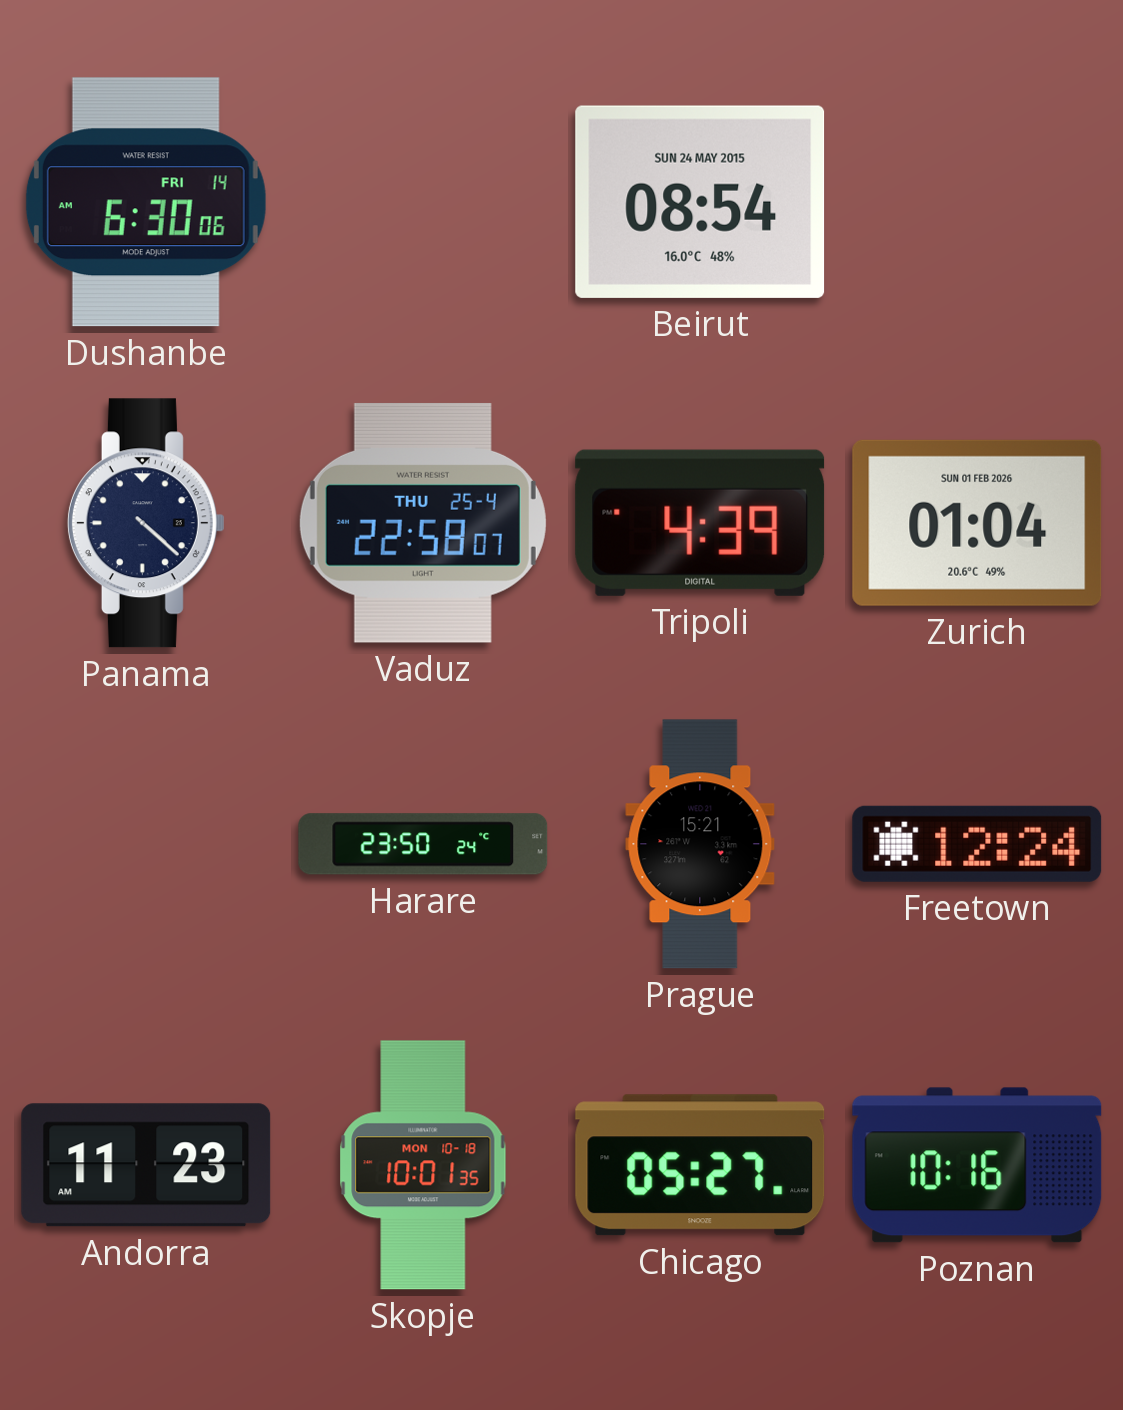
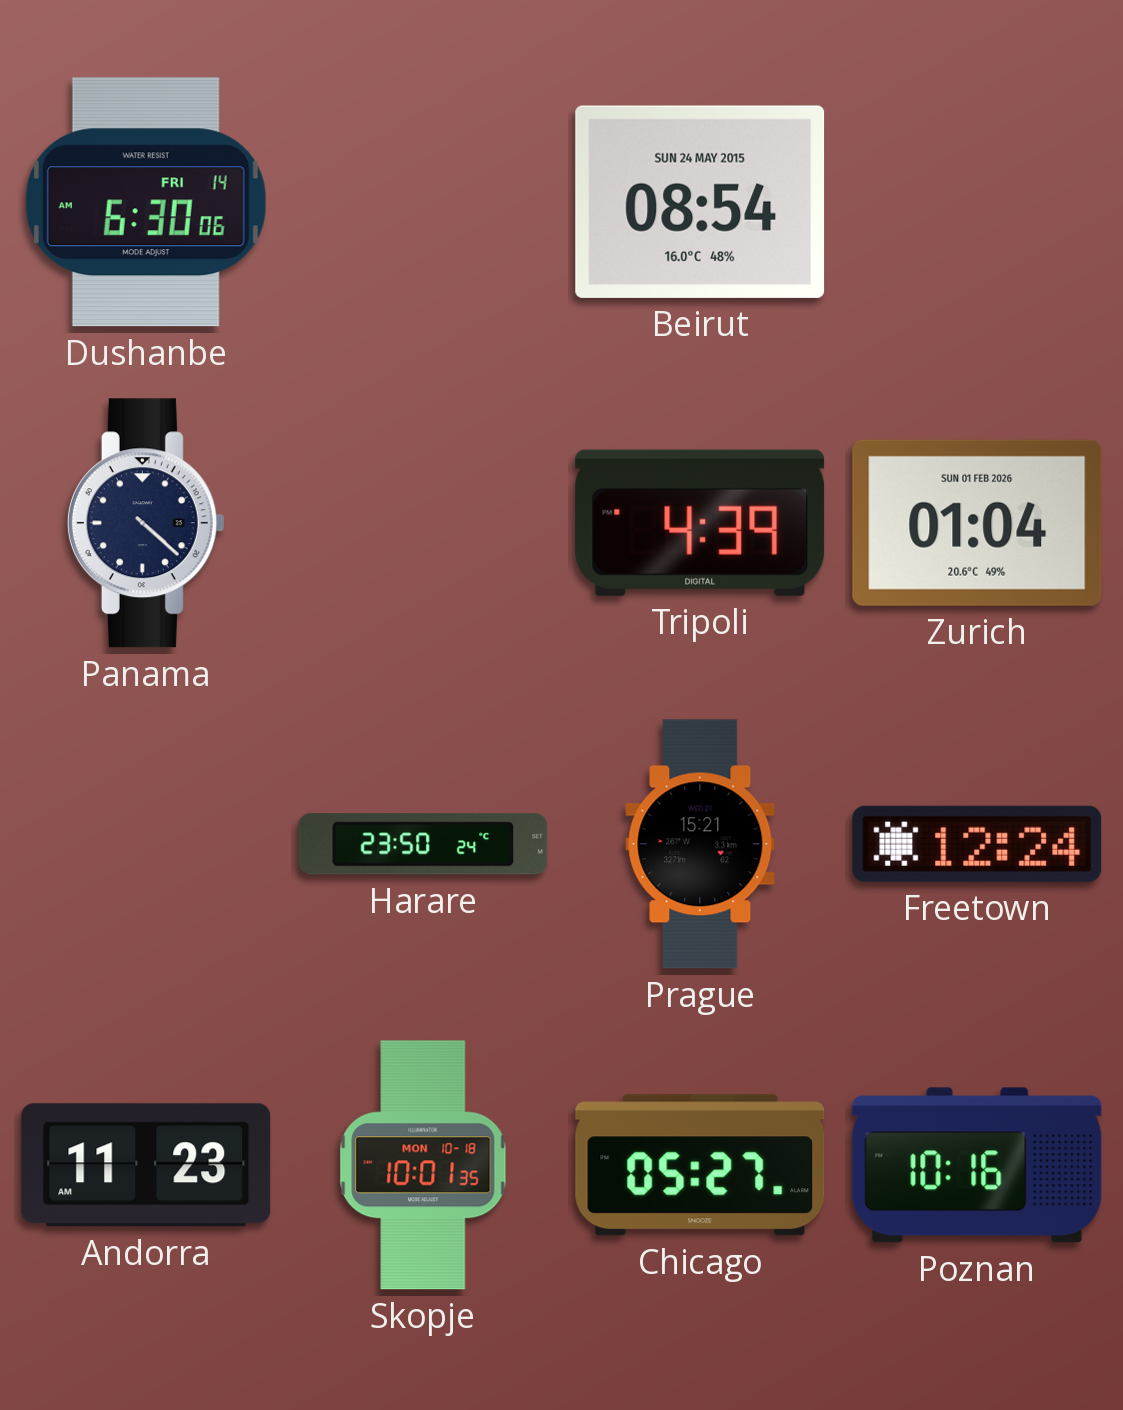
Vaduz: 22:58 -> none
